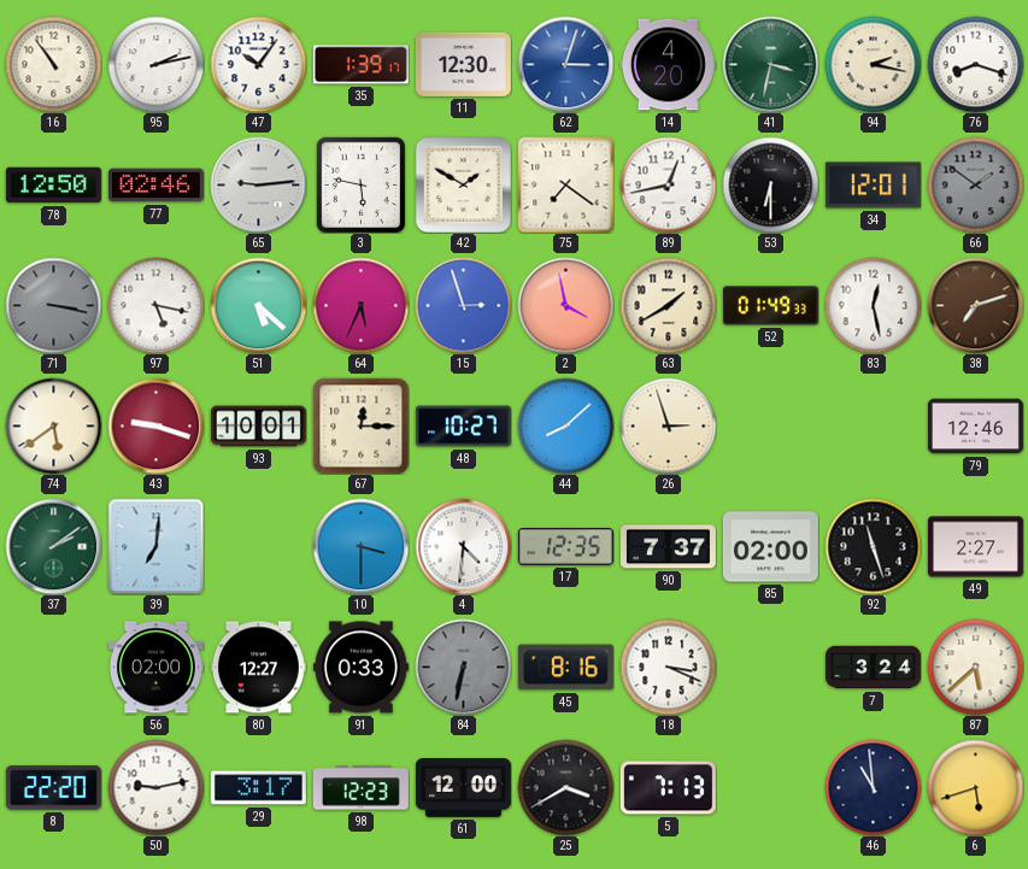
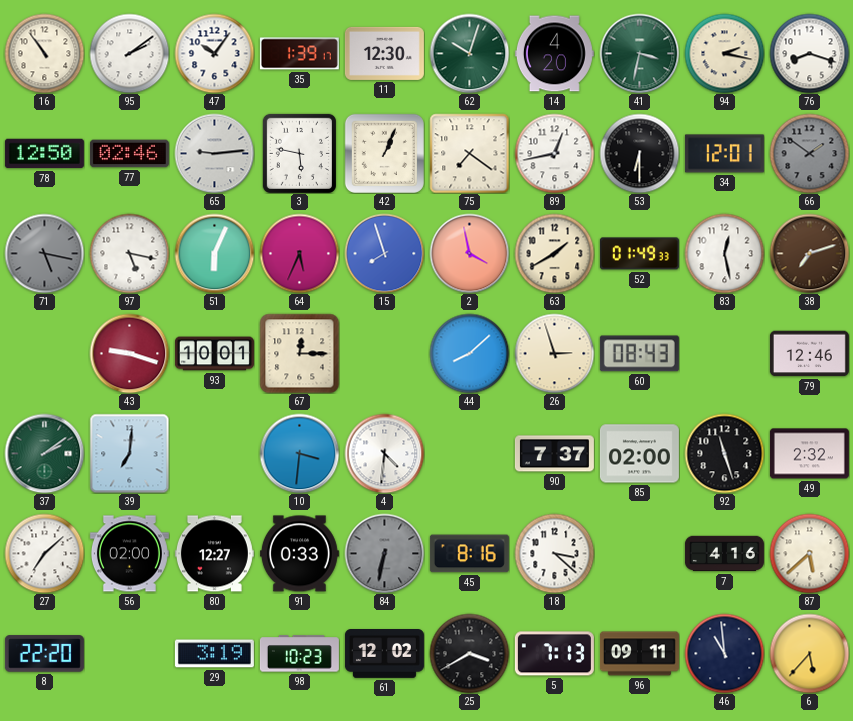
95: 2:13 -> 2:09
62: 3:03 -> 10:03
62 dial: blue -> green
42: 1:50 -> 1:04
71: 3:17 -> 5:17
51: 5:22 -> 6:04
15: 2:57 -> 7:57
74: 5:39 -> none
48: 10:27 -> none
60: none -> 08:43
10: 3:30 -> 3:31
17: 12:35 -> none
49: 2:27 -> 2:32
27: none -> 7:08
18: 3:19 -> 3:22
7: 3:24 -> 4:16
50: 9:13 -> none
29: 3:17 -> 3:19
98: 12:23 -> 10:23
61: 12:00 -> 12:02
96: none -> 09:11
6: 5:42 -> 5:37
